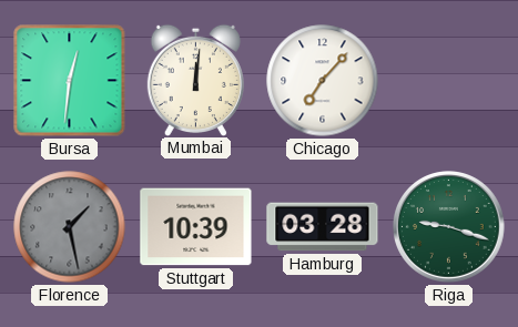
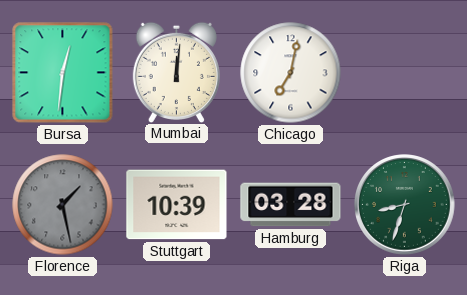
Chicago: 7:07 -> 7:02
Riga: 9:18 -> 8:33
